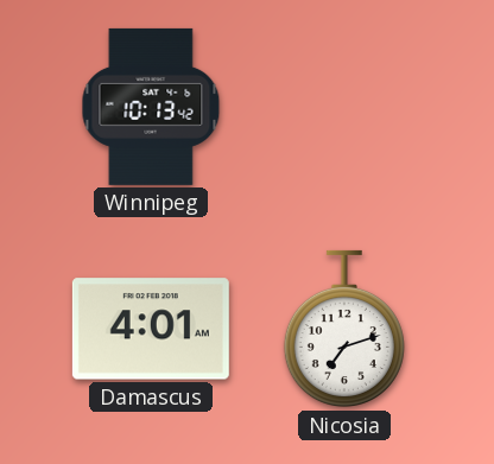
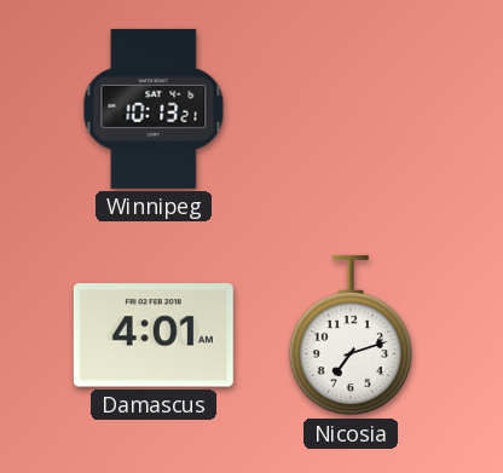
Winnipeg: 10:13:42 -> 10:13:21
